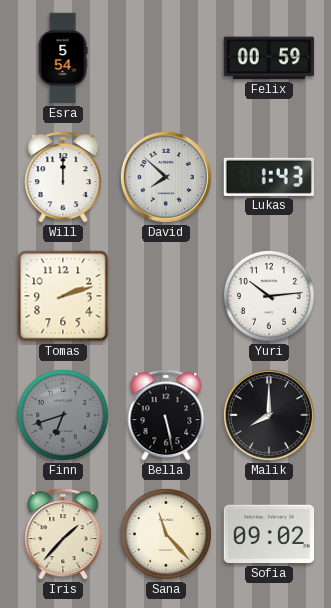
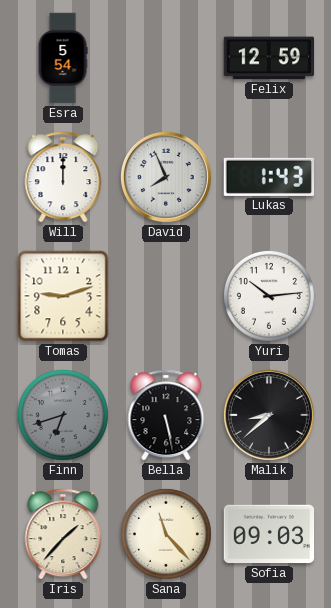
Felix: 00:59 -> 12:59
David: 7:52 -> 7:56
Tomas: 2:12 -> 9:12
Malik: 8:00 -> 8:38
Sofia: 09:02 -> 09:03
